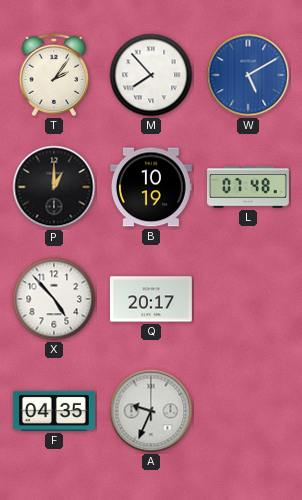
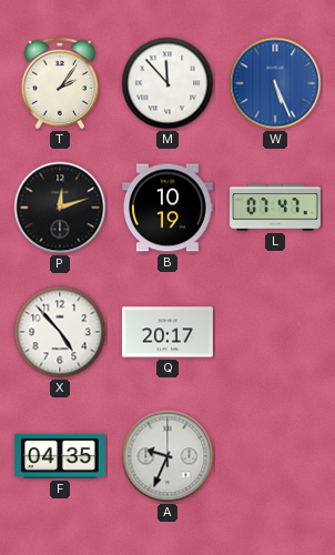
M: 7:53 -> 11:53
W: 5:10 -> 5:26
P: 1:00 -> 12:12
L: 07:48 -> 07:47
